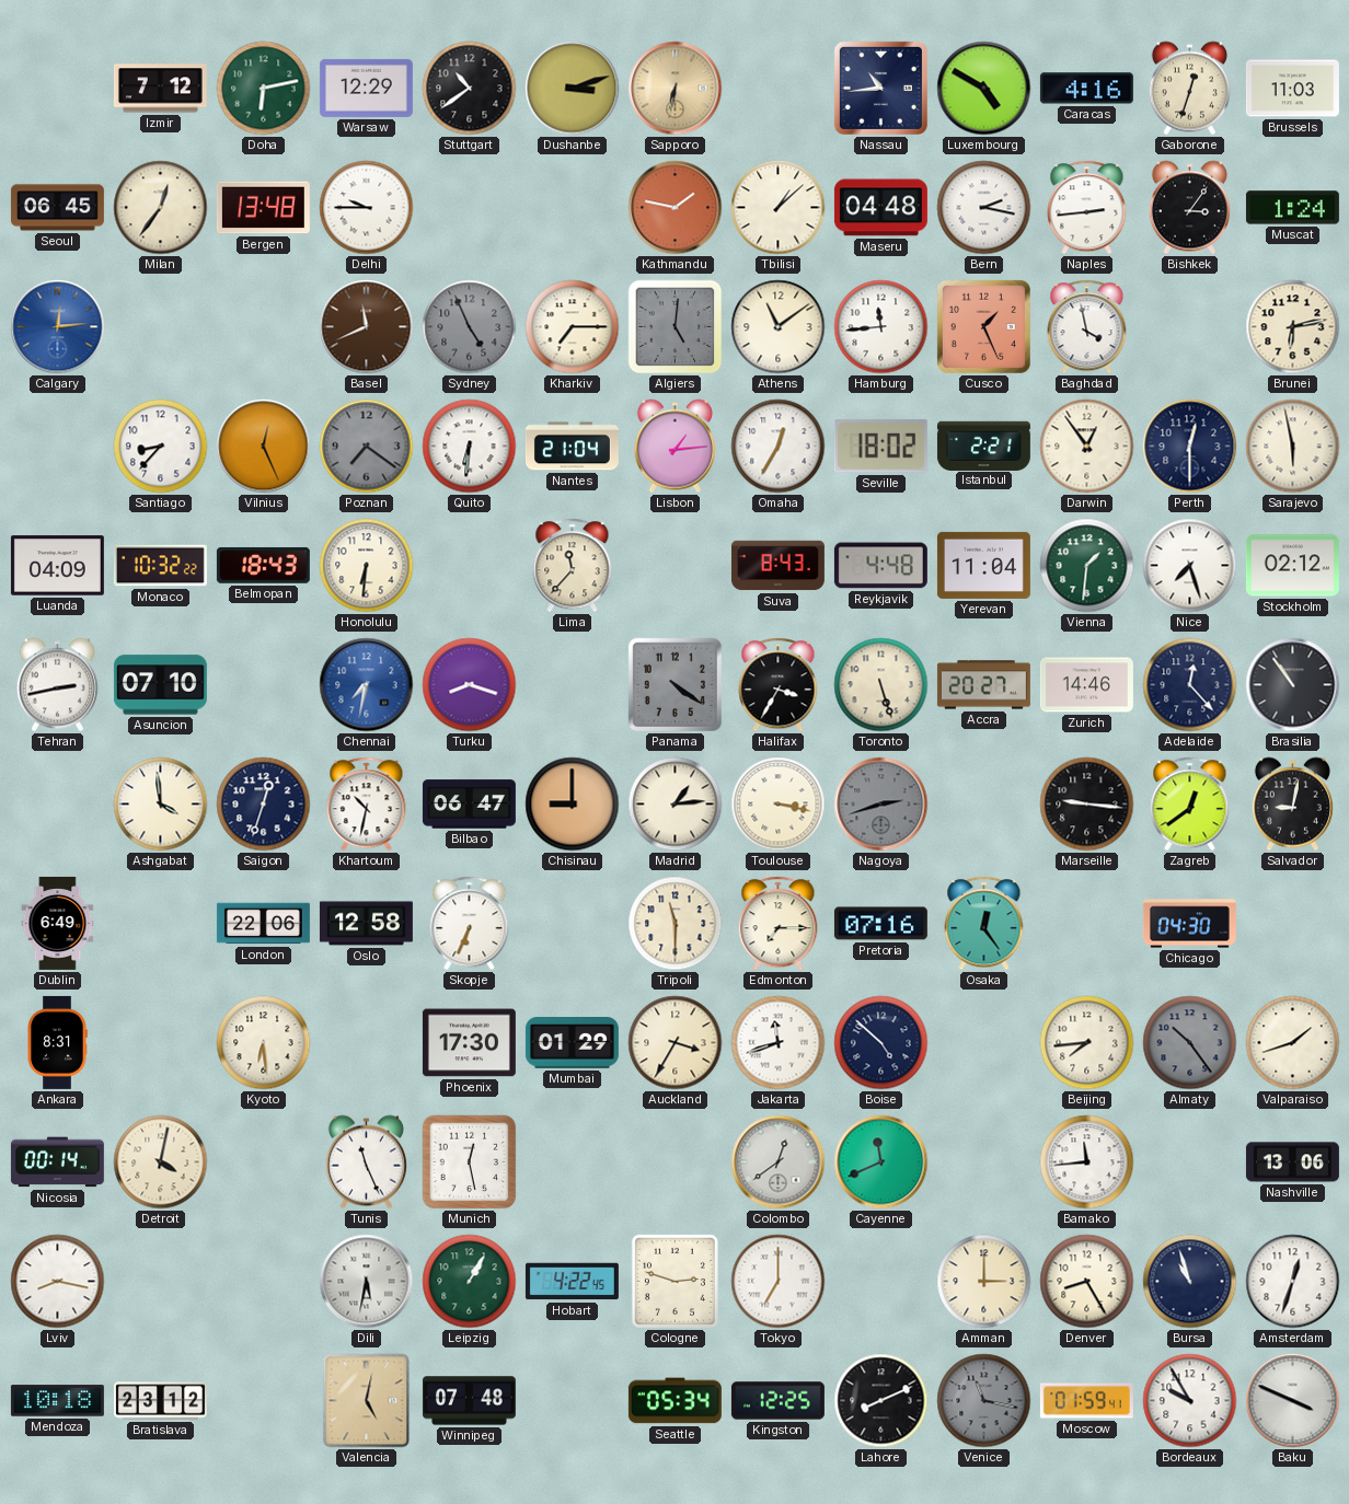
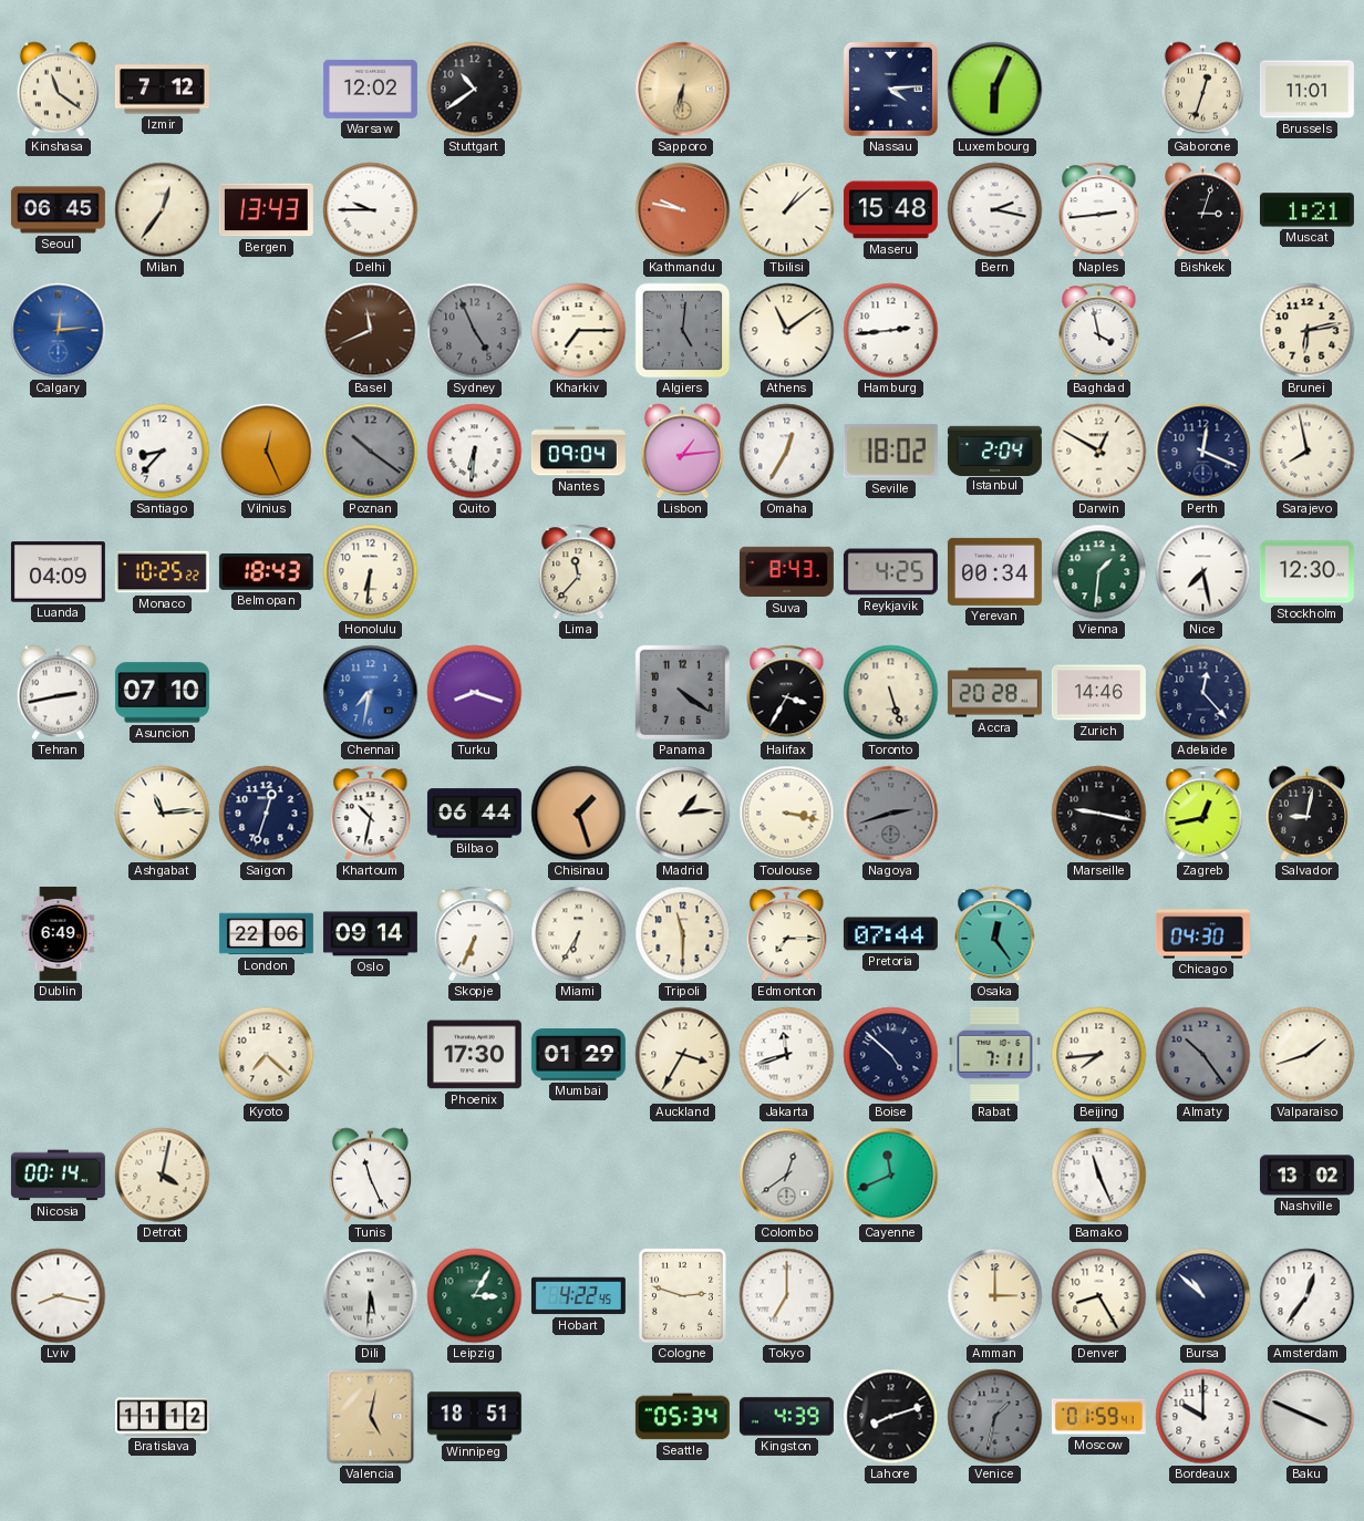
Kinshasa: none -> 11:21
Doha: 6:13 -> none
Warsaw: 12:29 -> 12:02
Dushanbe: 3:12 -> none
Nassau: 10:44 -> 4:14
Luxembourg: 4:50 -> 6:04
Caracas: 4:16 -> none
Brussels: 11:03 -> 11:01
Bergen: 13:48 -> 13:43
Kathmandu: 1:47 -> 9:47
Maseru: 04:48 -> 15:48
Bishkek: 3:06 -> 3:03
Muscat: 1:24 -> 1:21
Hamburg: 11:44 -> 2:44
Cusco: 1:26 -> none
Poznan: 7:21 -> 10:21
Nantes: 21:04 -> 09:04
Istanbul: 2:21 -> 2:04
Darwin: 12:54 -> 12:50
Perth: 12:30 -> 12:19
Sarajevo: 5:58 -> 7:58
Monaco: 10:32 -> 10:25
Reykjavik: 4:48 -> 4:25
Yerevan: 11:04 -> 00:34
Nice: 7:27 -> 7:28
Stockholm: 02:12 -> 12:30
Accra: 20:27 -> 20:28
Brasilia: 10:54 -> none
Ashgabat: 3:59 -> 11:14
Bilbao: 06:47 -> 06:44
Chisinau: 9:00 -> 1:27
Marseille: 9:16 -> 9:17
Zagreb: 12:39 -> 12:43
Oslo: 12:58 -> 09:14
Miami: none -> 6:35
Pretoria: 07:16 -> 07:44
Ankara: 8:31 -> none
Kyoto: 6:29 -> 7:22
Rabat: none -> 7:11
Munich: 12:28 -> none
Bamako: 11:44 -> 11:26
Nashville: 13:06 -> 13:02
Dili: 5:32 -> 5:31
Leipzig: 1:05 -> 3:05
Bursa: 10:57 -> 10:52
Amsterdam: 12:33 -> 12:36
Mendoza: 10:18 -> none
Bratislava: 23:12 -> 11:12
Winnipeg: 07:48 -> 18:51
Kingston: 12:25 -> 4:39
Lahore: 8:11 -> 8:12
Venice: 11:17 -> 1:32
Bordeaux: 9:55 -> 10:00
